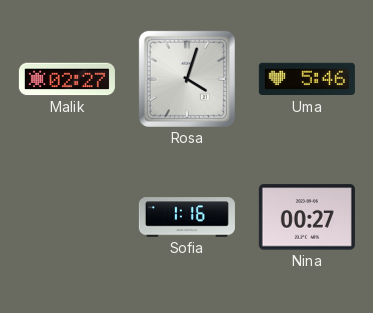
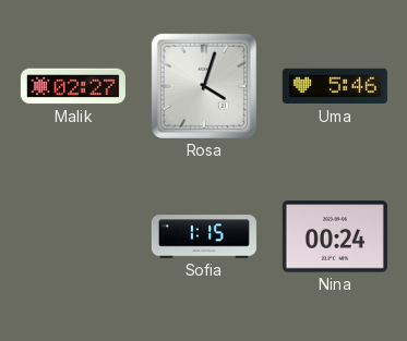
Sofia: 1:16 -> 1:15
Nina: 00:27 -> 00:24
